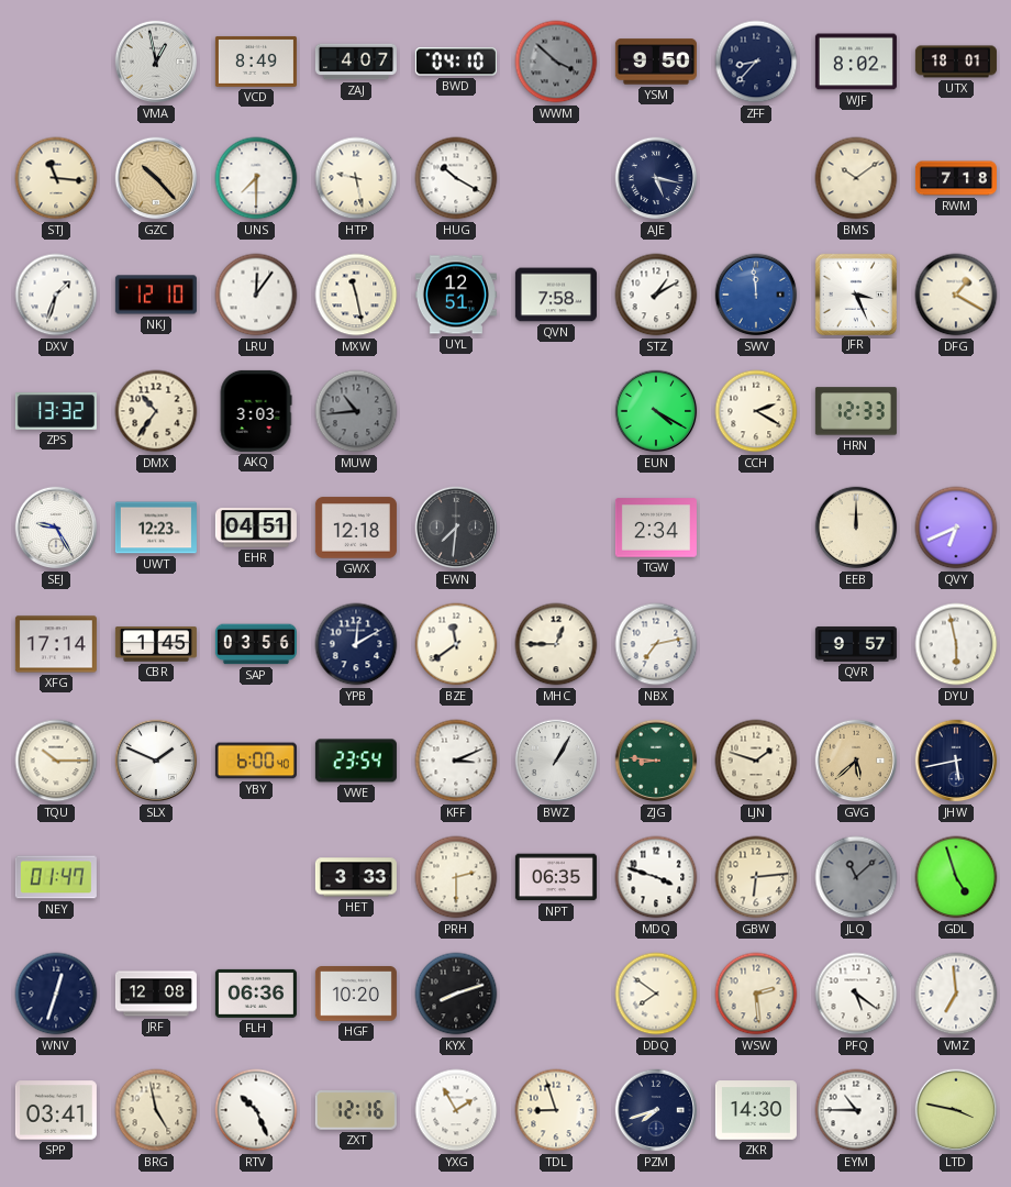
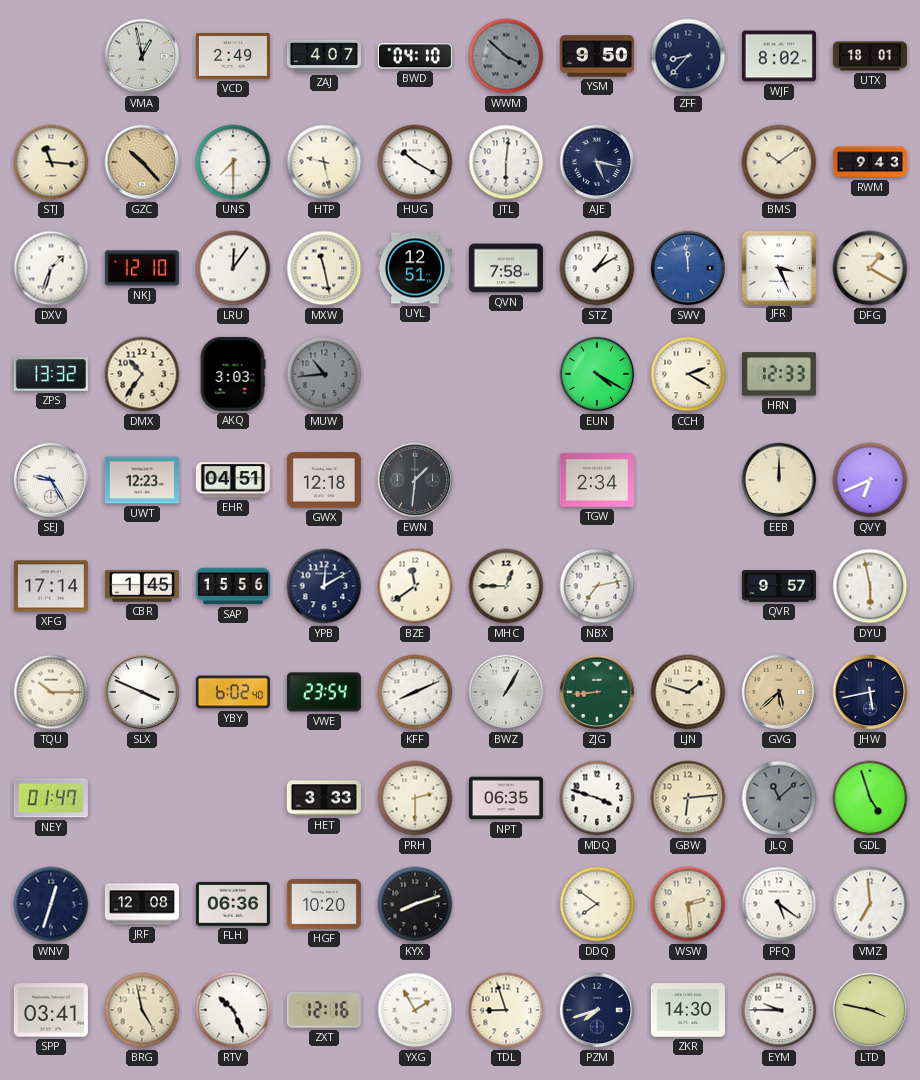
VCD: 8:49 -> 2:49
JTL: none -> 6:01
RWM: 7:18 -> 9:43
EWN: 7:31 -> 1:31
SAP: 03:56 -> 15:56
SLX: 1:49 -> 3:49
YBY: 6:00 -> 6:02
KFF: 3:11 -> 8:11
ZJG: 8:46 -> 8:44
EYM: 10:45 -> 9:45
